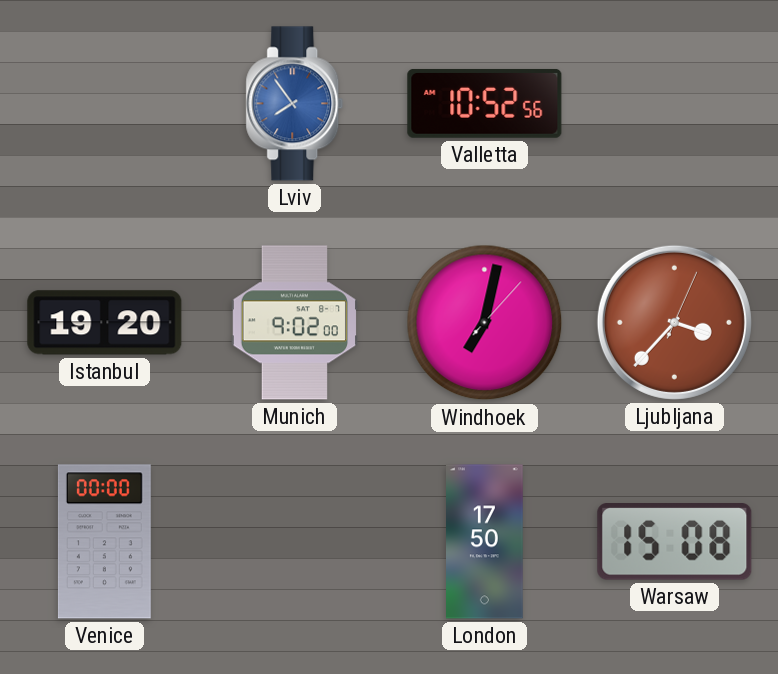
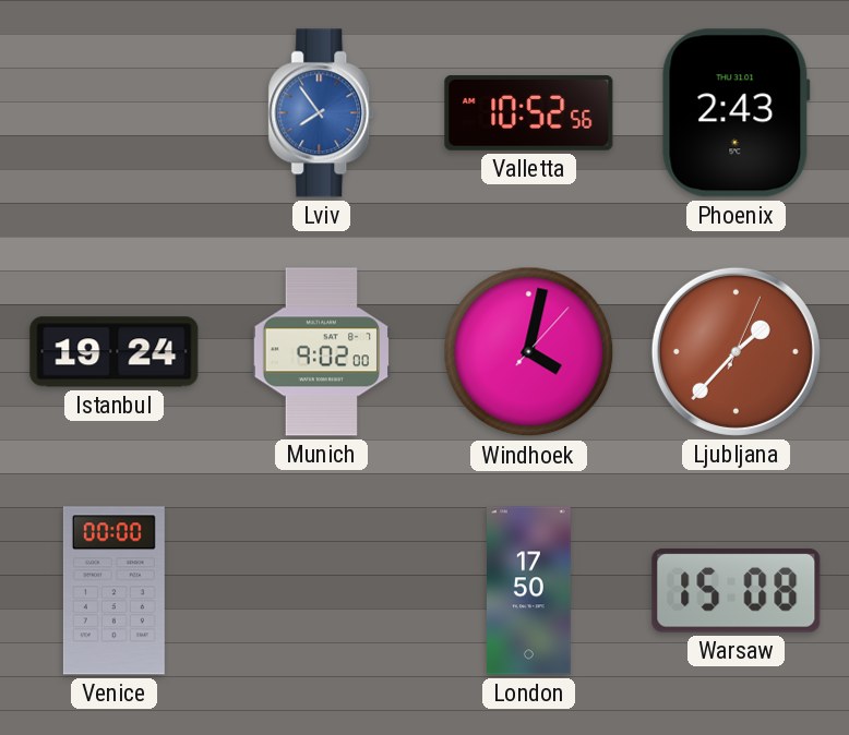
Phoenix: none -> 2:43
Istanbul: 19:20 -> 19:24
Windhoek: 7:02 -> 4:02
Ljubljana: 3:37 -> 1:37
